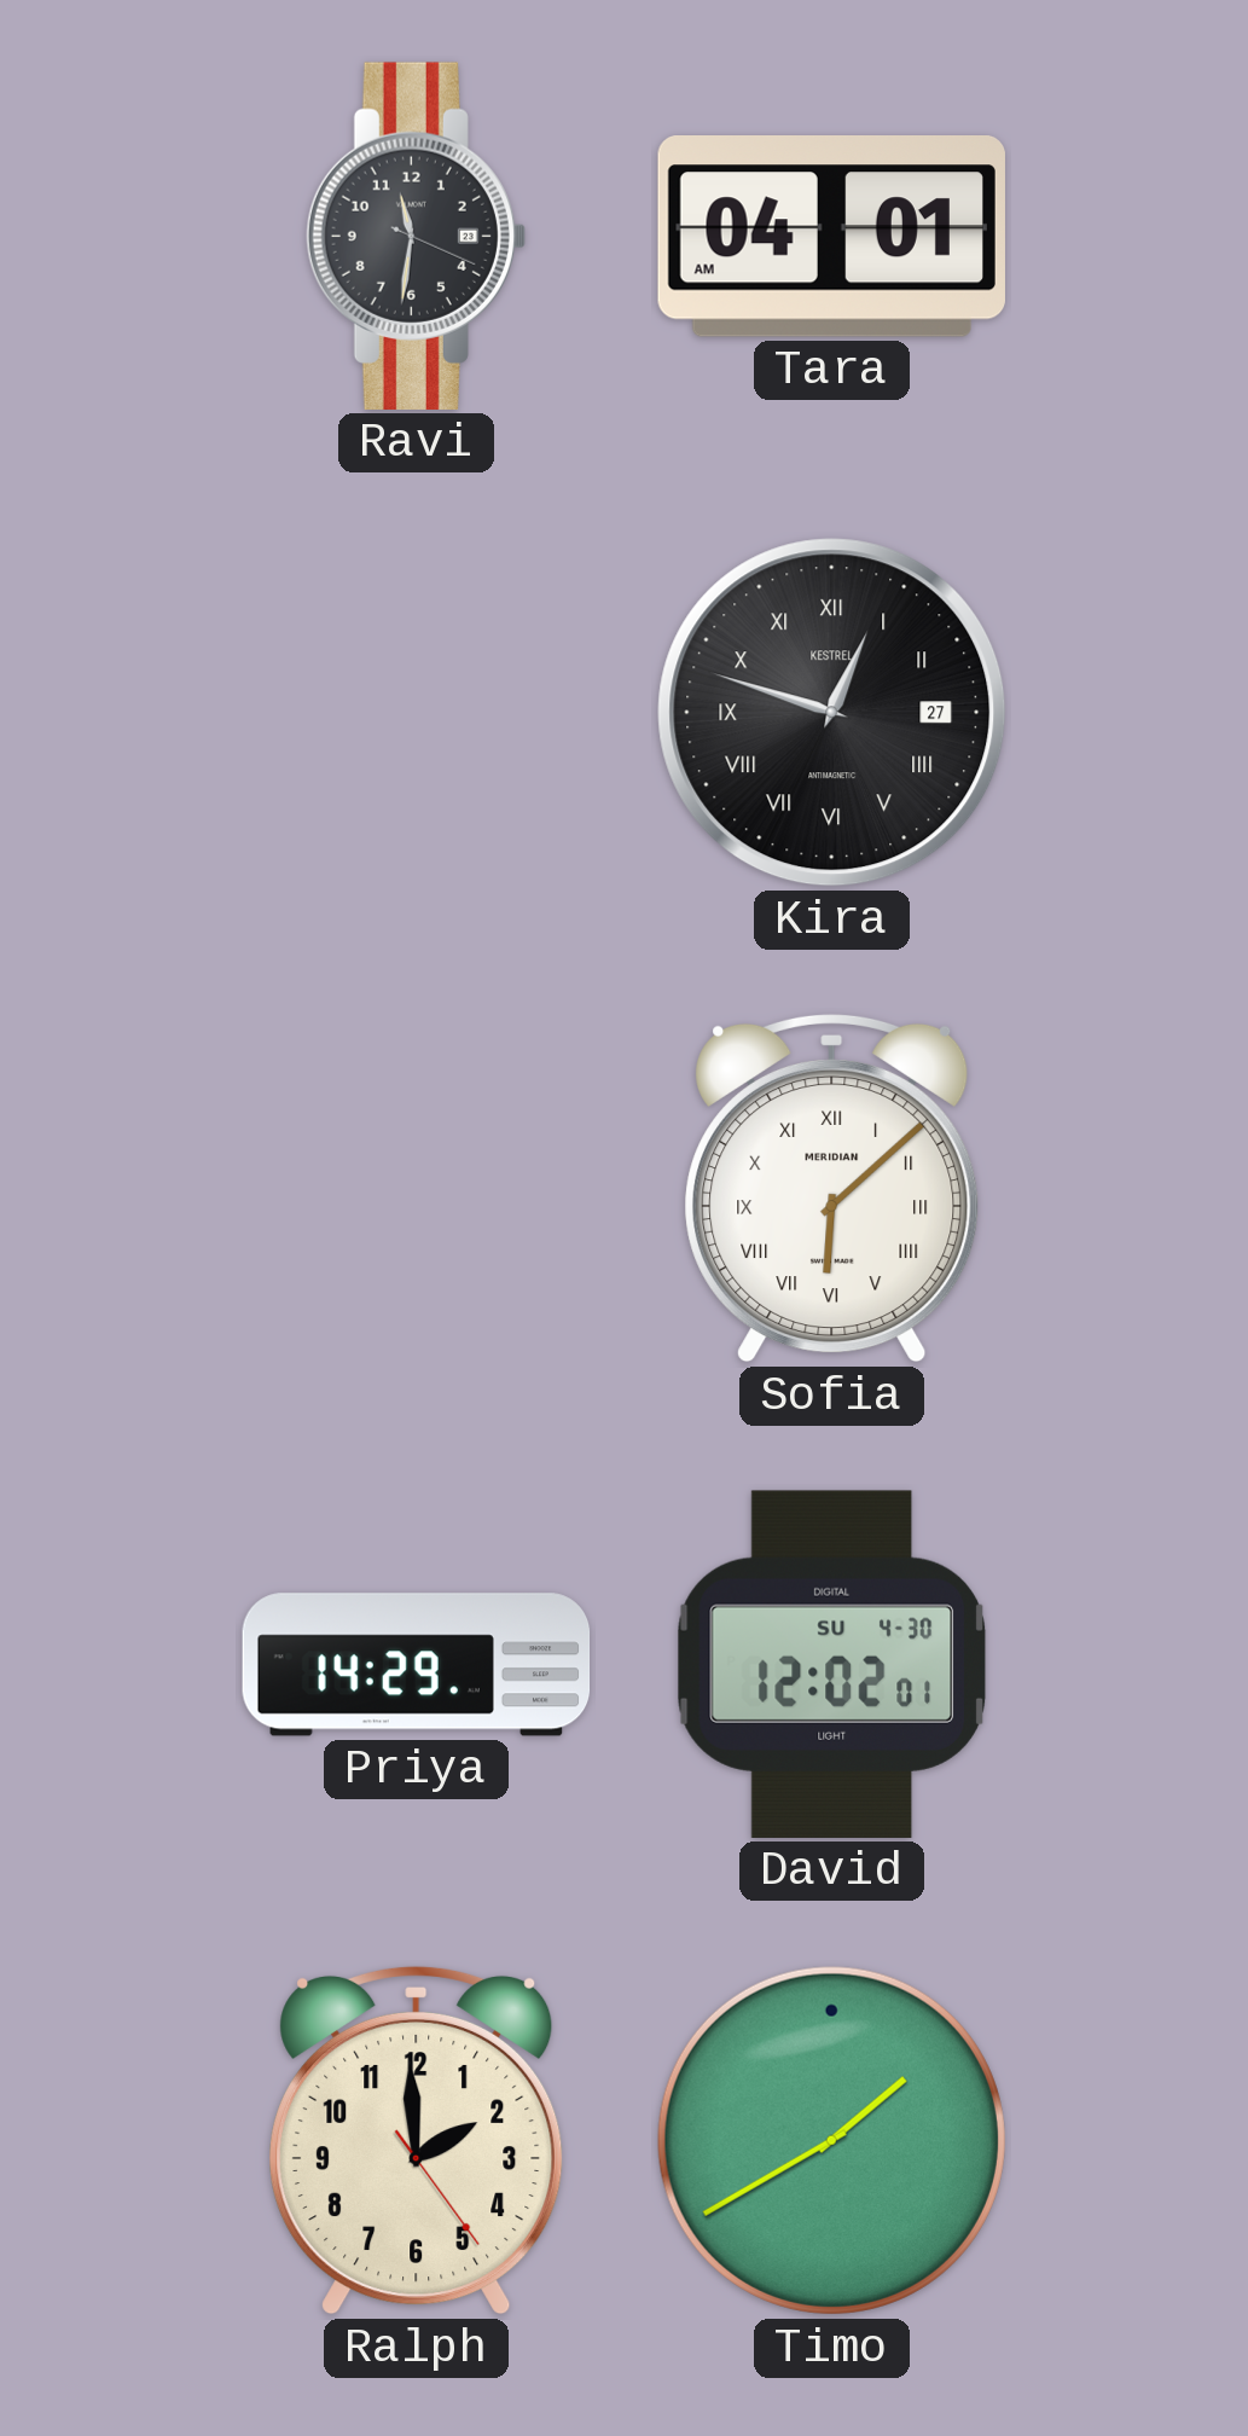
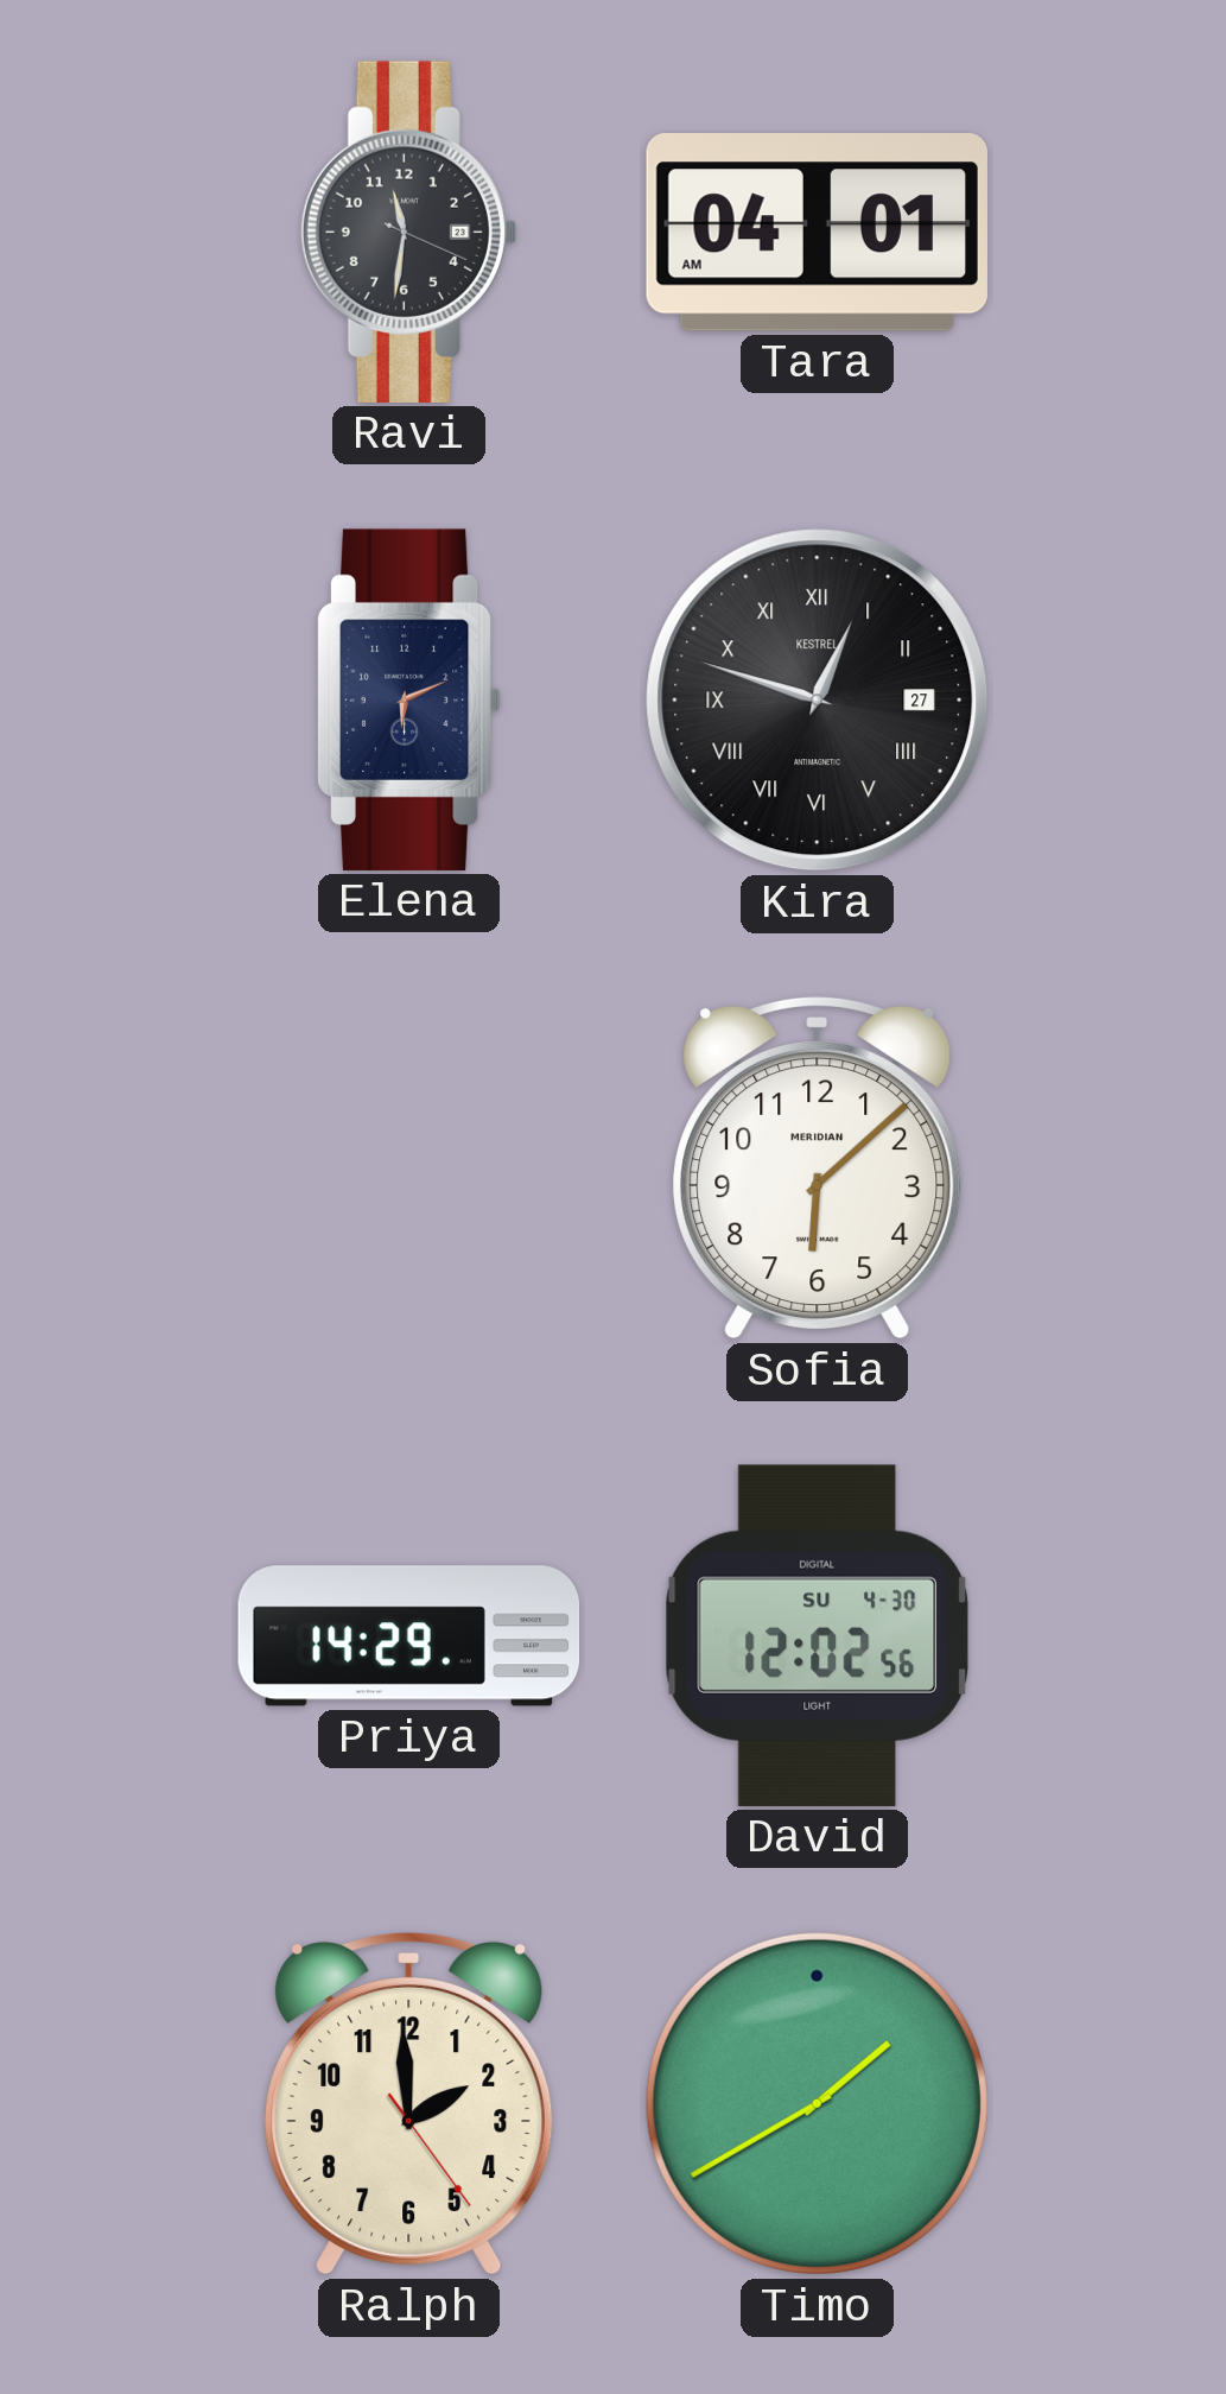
Elena: none -> 6:11
Sofia numerals: Roman -> Arabic
David: 12:02:01 -> 12:02:56
